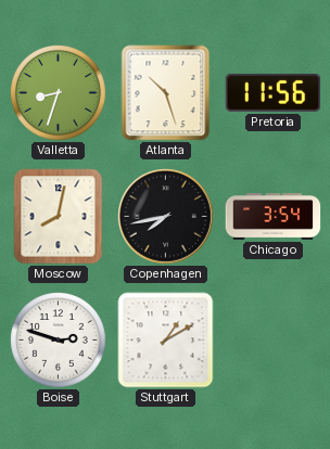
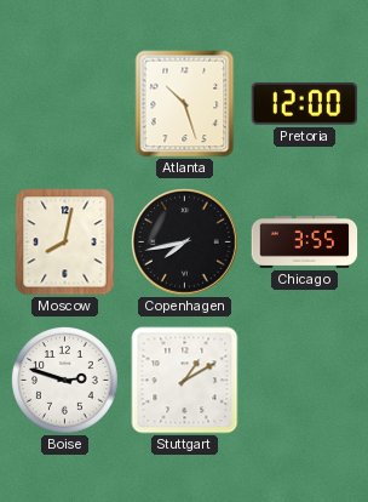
Valletta: 8:33 -> none
Pretoria: 11:56 -> 12:00
Chicago: 3:54 -> 3:55
